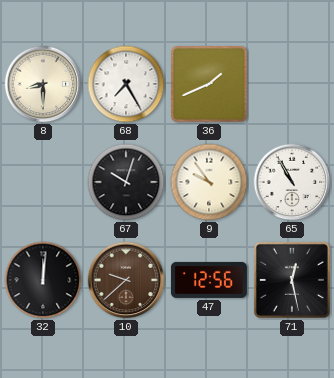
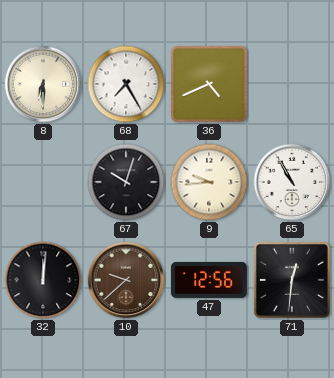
8: 8:30 -> 6:30
36: 1:41 -> 4:41
9: 9:54 -> 9:44
71: 12:28 -> 12:31
